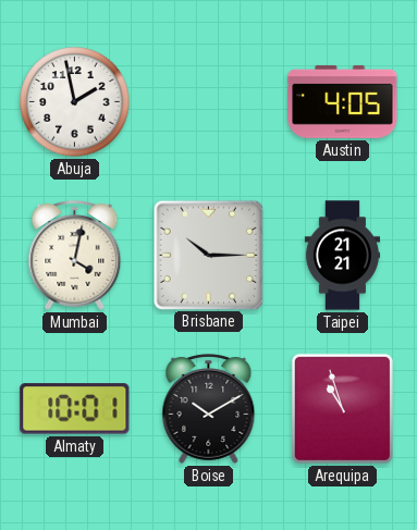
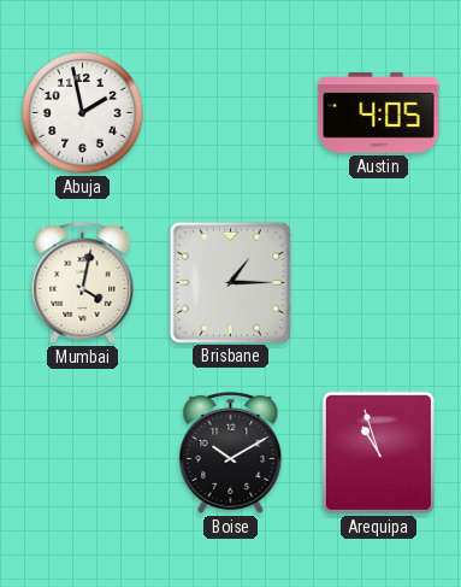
Brisbane: 10:15 -> 1:15
Taipei: 21:21 -> none
Almaty: 10:01 -> none
